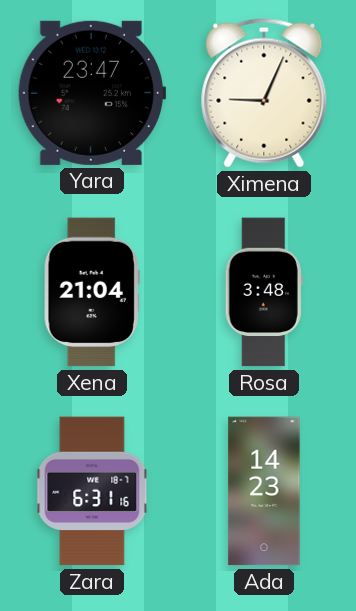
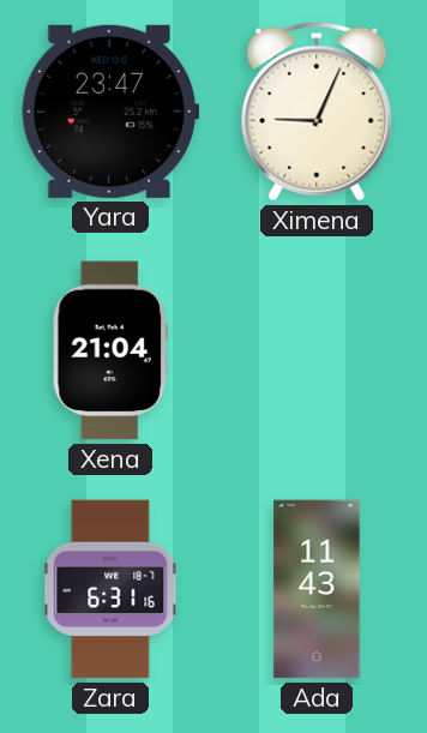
Rosa: 3:48 -> none
Ada: 14:23 -> 11:43
